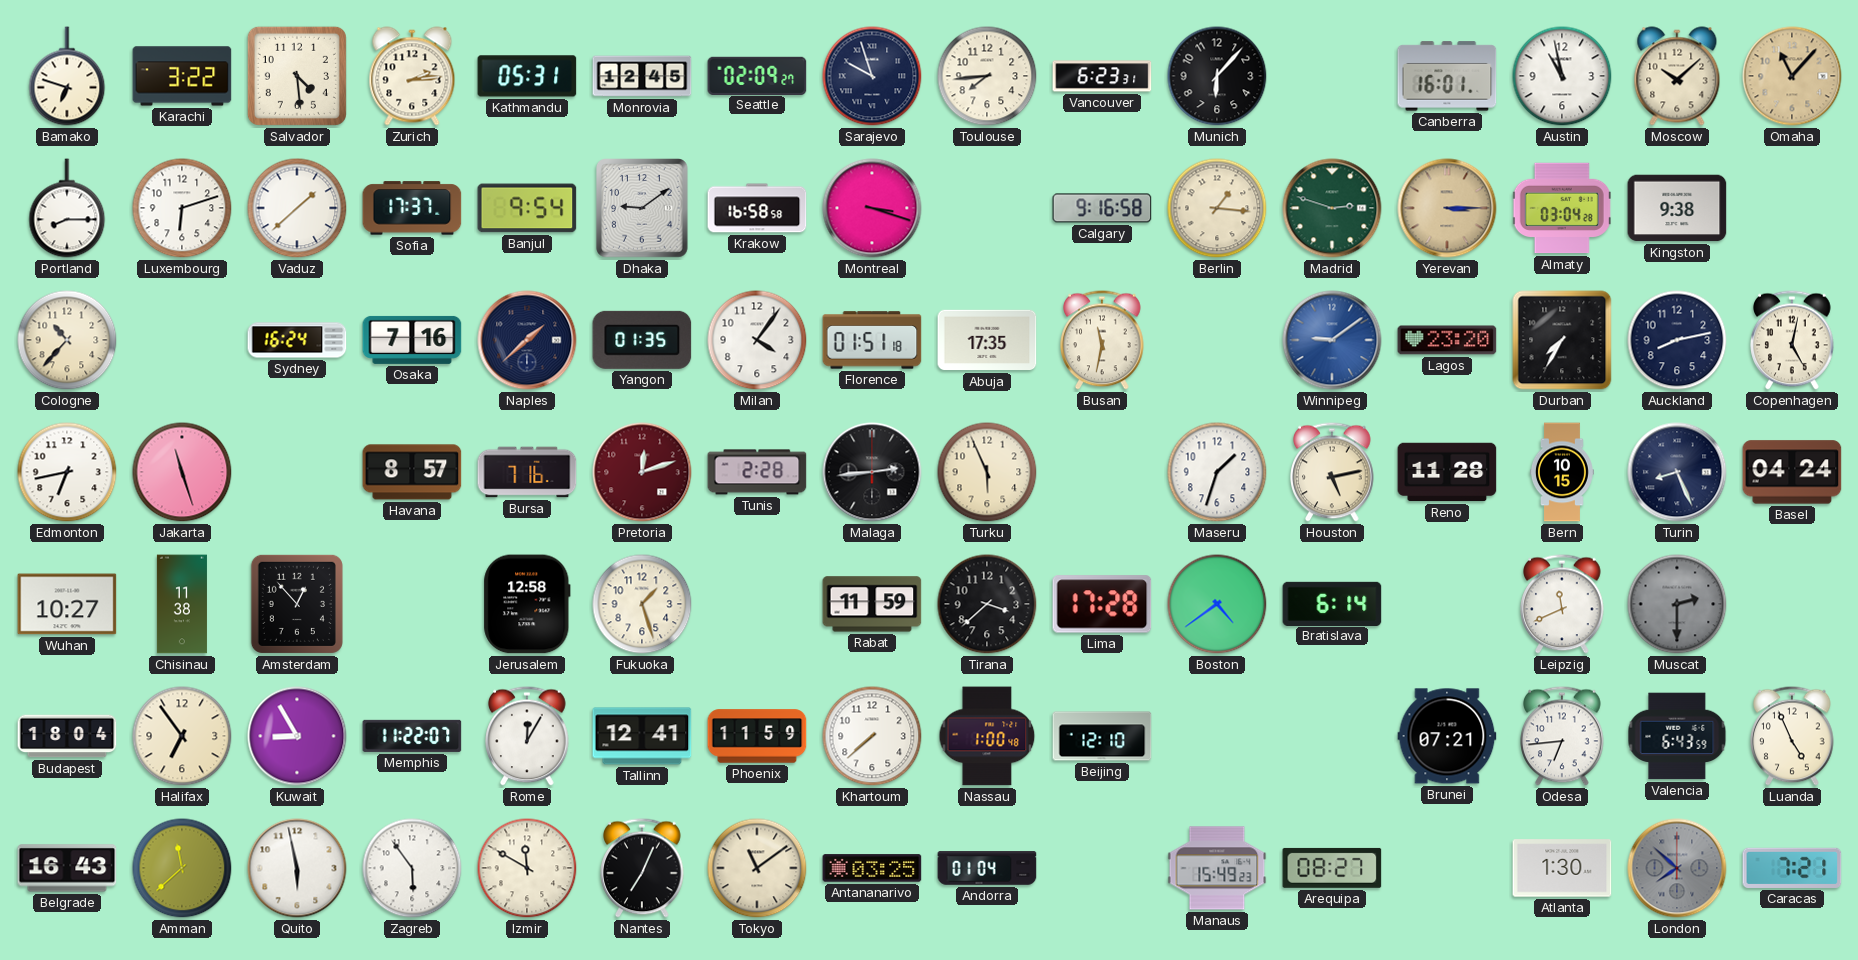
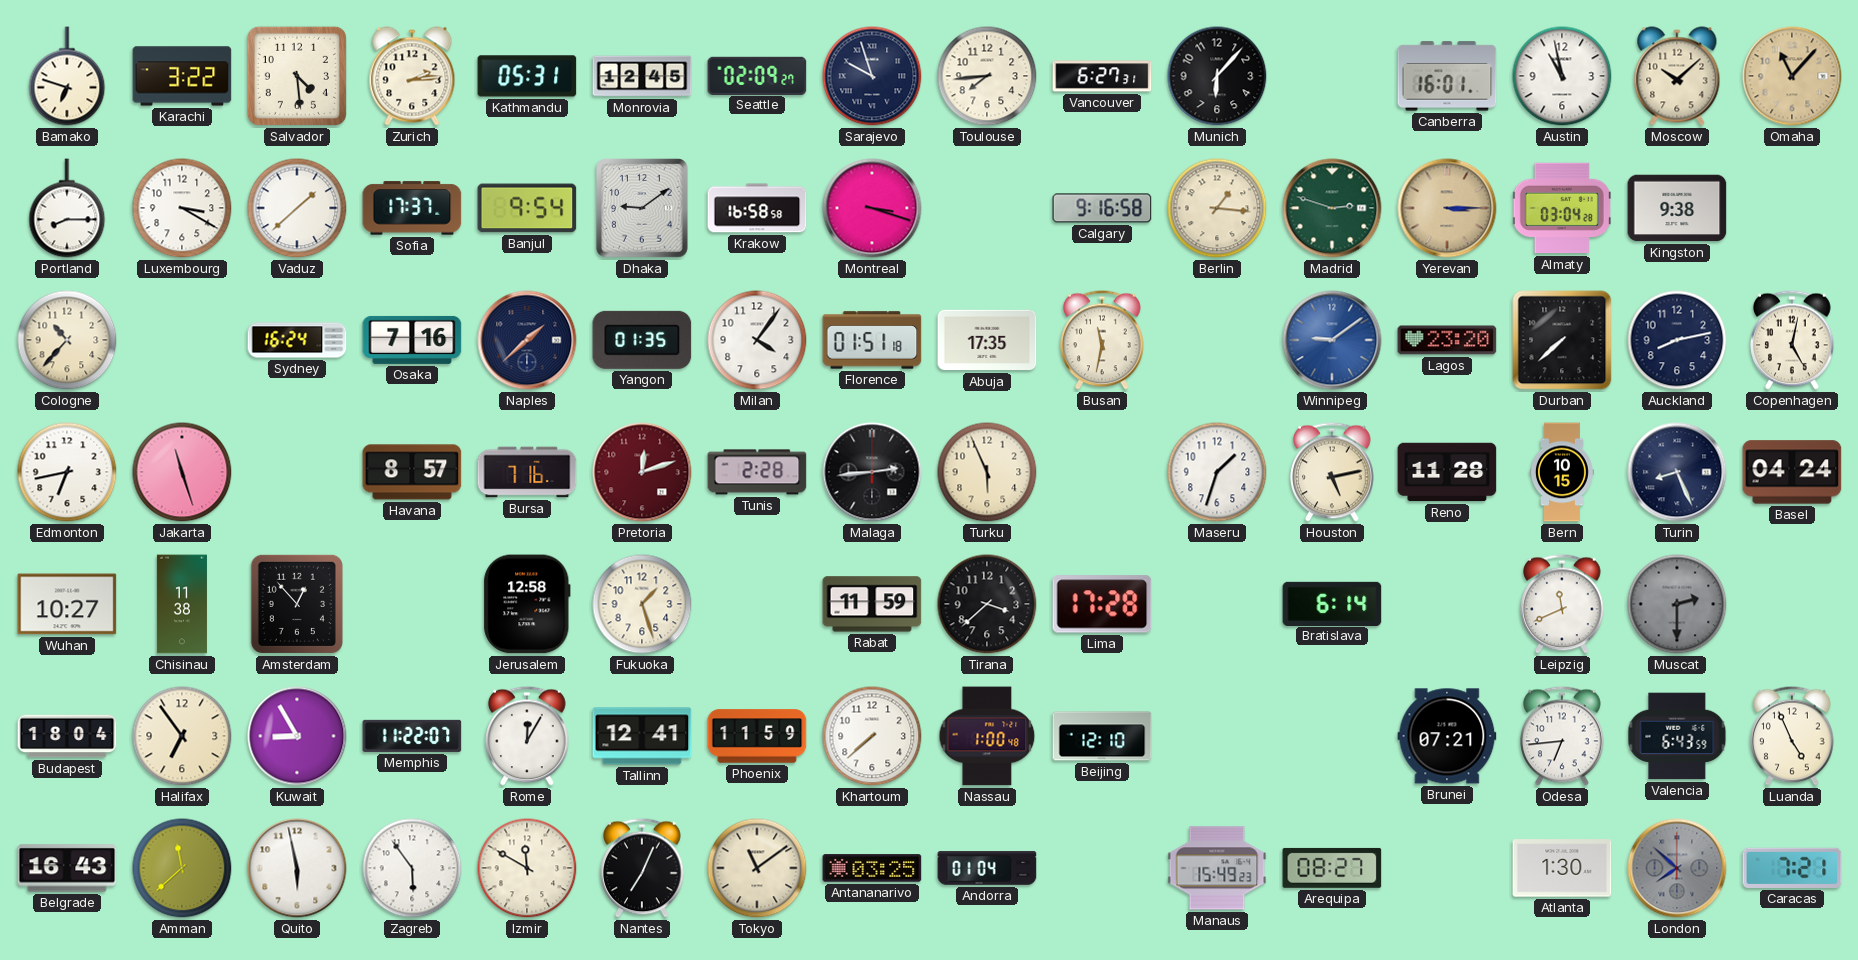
Vancouver: 6:23 -> 6:27
Luxembourg: 6:12 -> 3:20
Durban: 7:35 -> 7:38
Boston: 4:39 -> none
